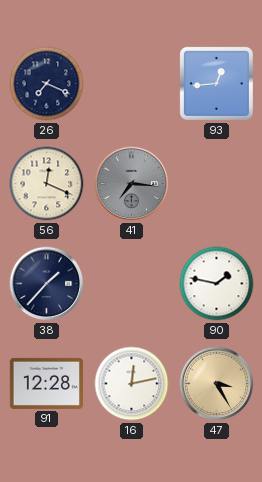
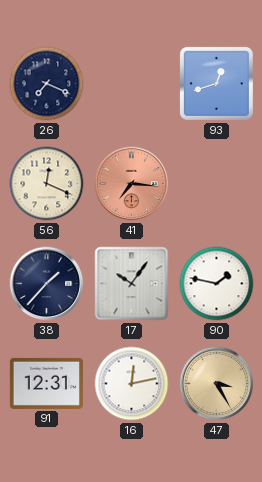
93: 12:44 -> 12:42
41 dial: grey -> salmon
17: none -> 10:06
91: 12:28 -> 12:31
